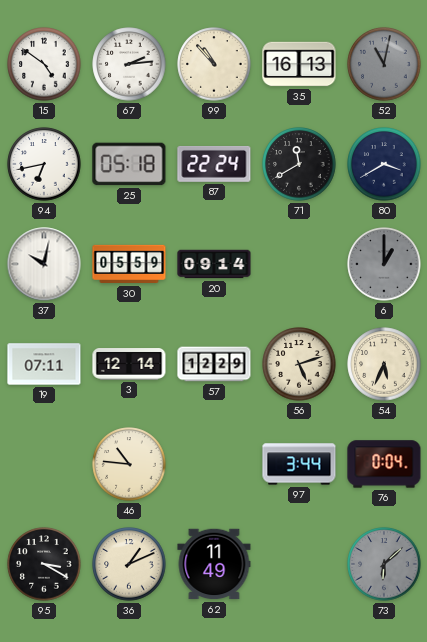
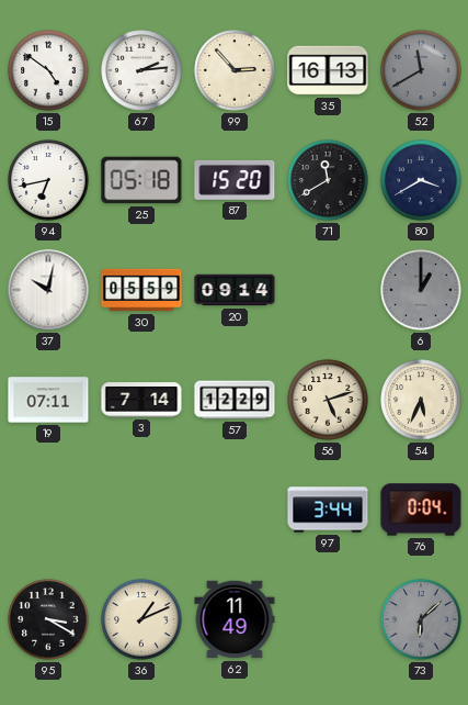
99: 10:53 -> 2:53
52: 11:02 -> 11:40
87: 22:24 -> 15:20
3: 12:14 -> 7:14
46: 10:46 -> none
